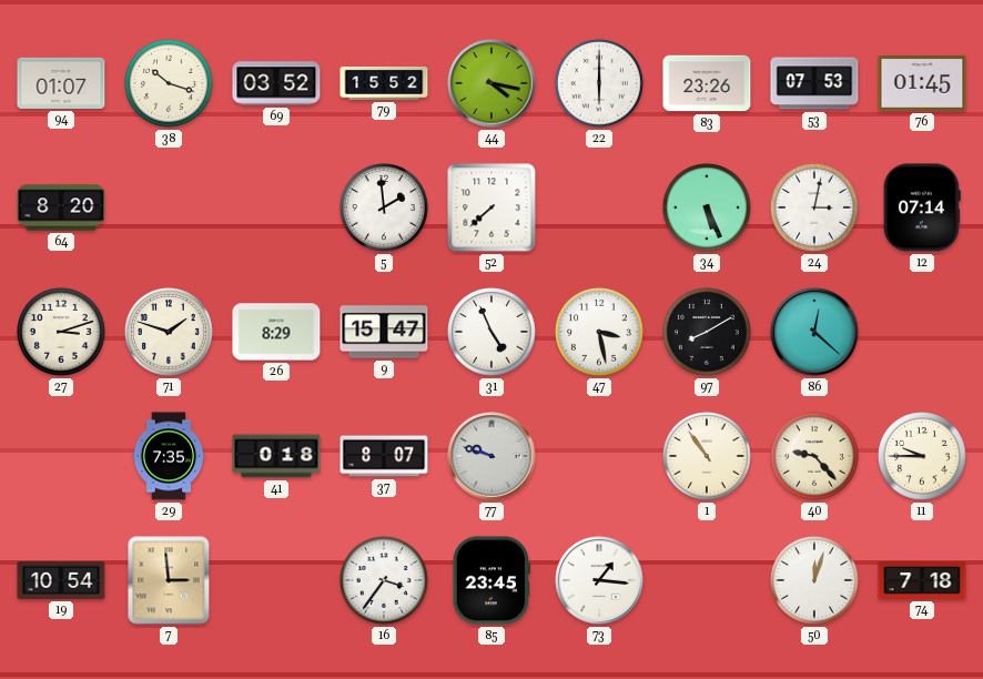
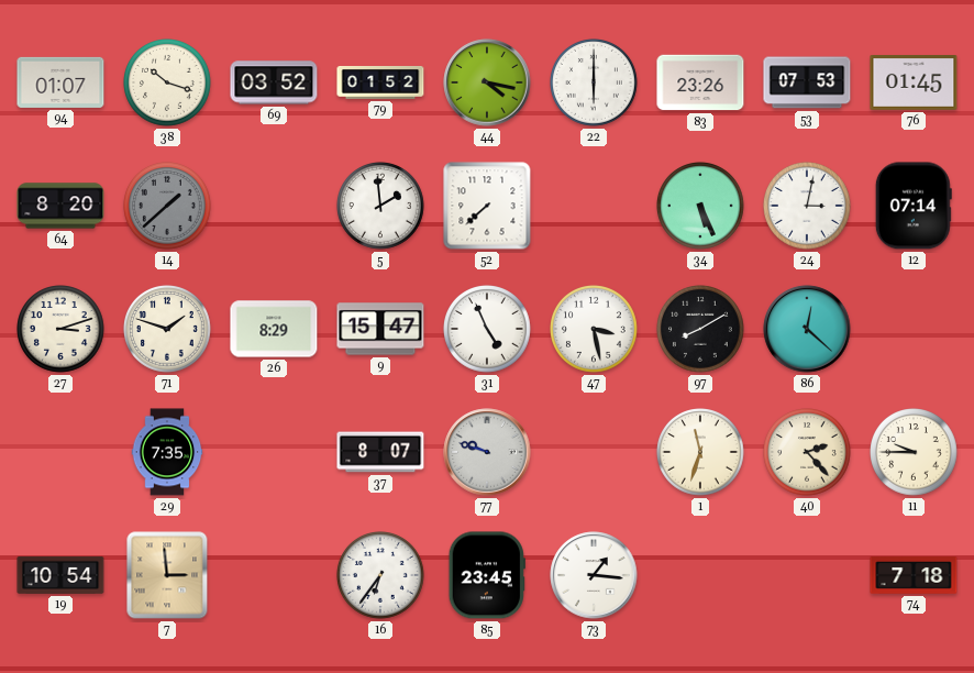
79: 15:52 -> 01:52
14: none -> 1:38
41: 0:18 -> none
1: 10:54 -> 11:33
40: 9:23 -> 2:23
16: 3:36 -> 6:36
50: 12:03 -> none
